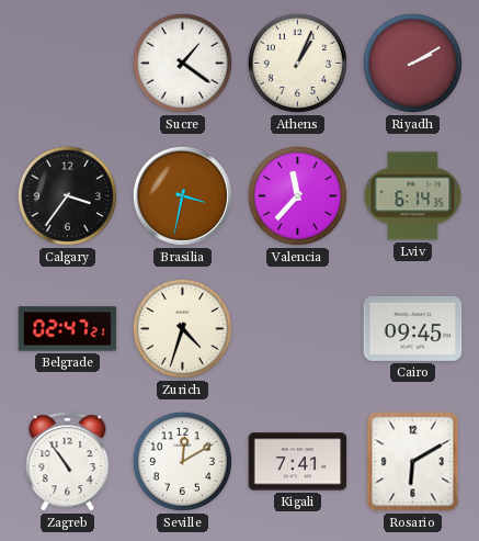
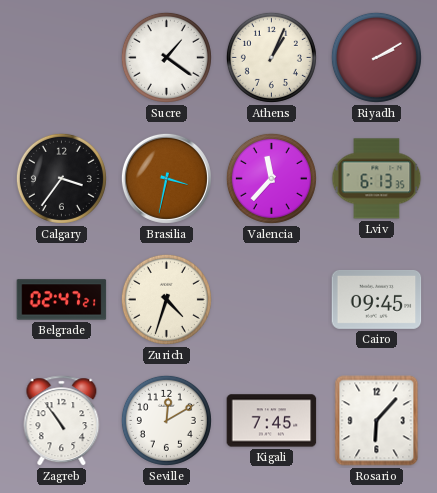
Lviv: 6:14 -> 6:13
Kigali: 7:41 -> 7:45
Rosario: 6:10 -> 6:07
